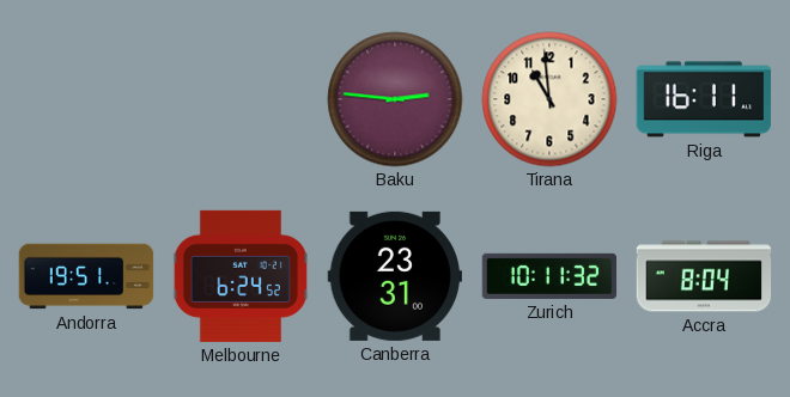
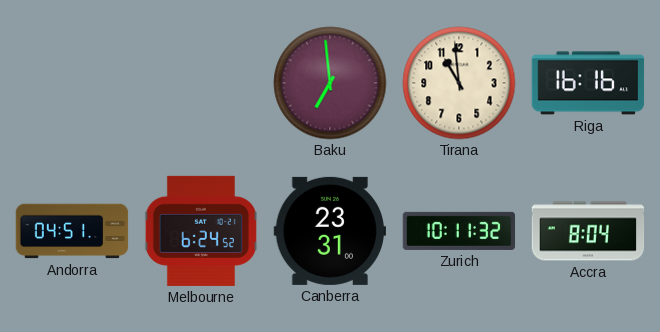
Baku: 2:46 -> 6:59
Riga: 16:11 -> 16:16
Andorra: 19:51 -> 04:51
